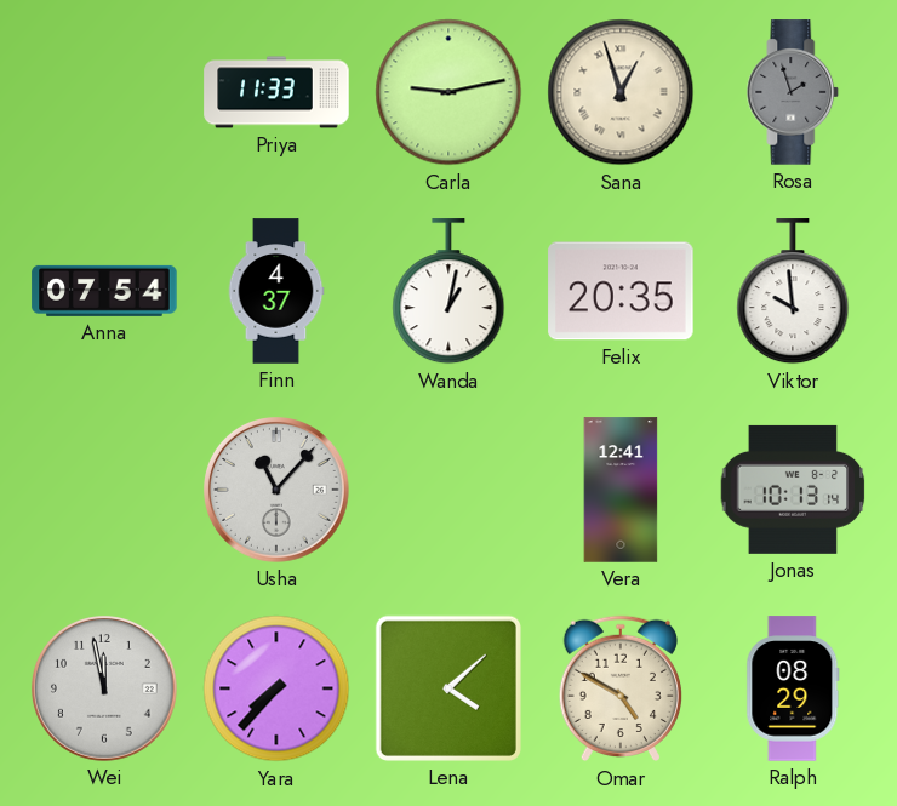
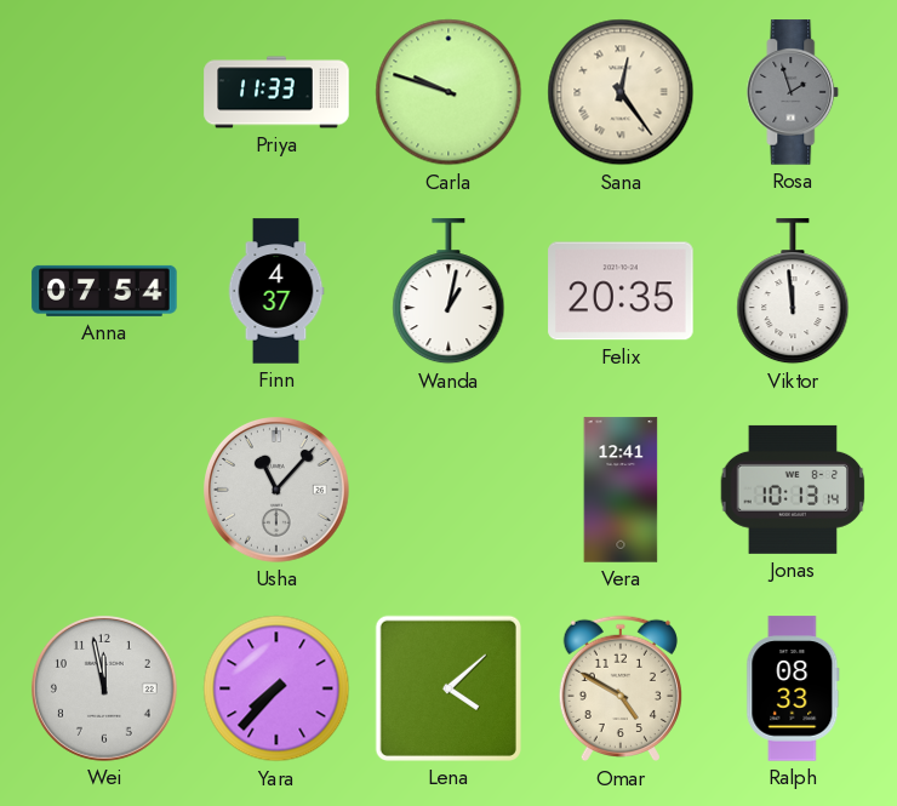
Carla: 9:13 -> 9:48
Sana: 12:57 -> 12:24
Viktor: 9:59 -> 11:59
Ralph: 08:29 -> 08:33
